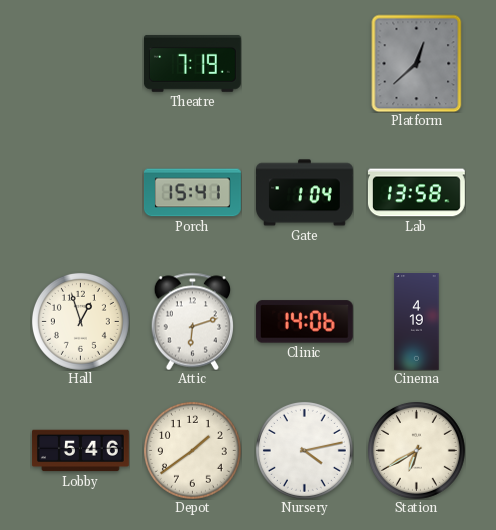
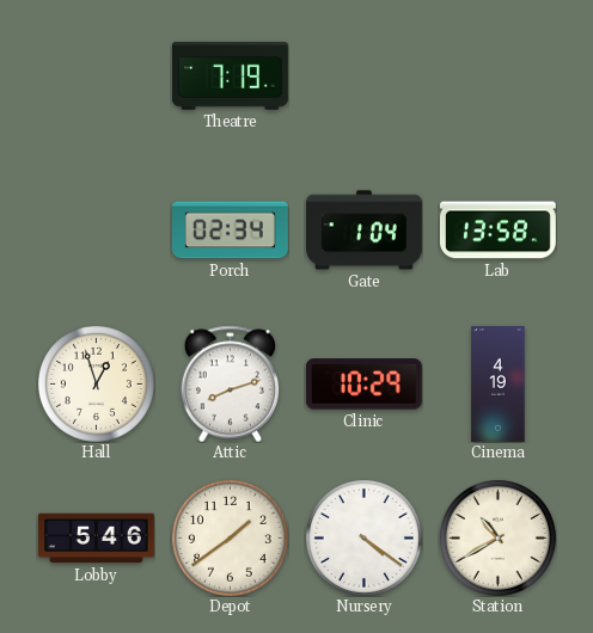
Platform: 12:38 -> none
Porch: 15:41 -> 02:34
Attic: 6:12 -> 8:12
Clinic: 14:06 -> 10:29
Nursery: 4:13 -> 4:21
Station: 6:40 -> 10:40
